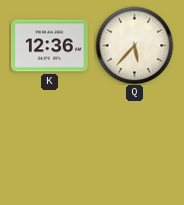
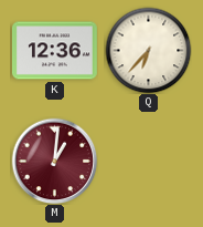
Q: 5:37 -> 6:37
M: none -> 1:01
